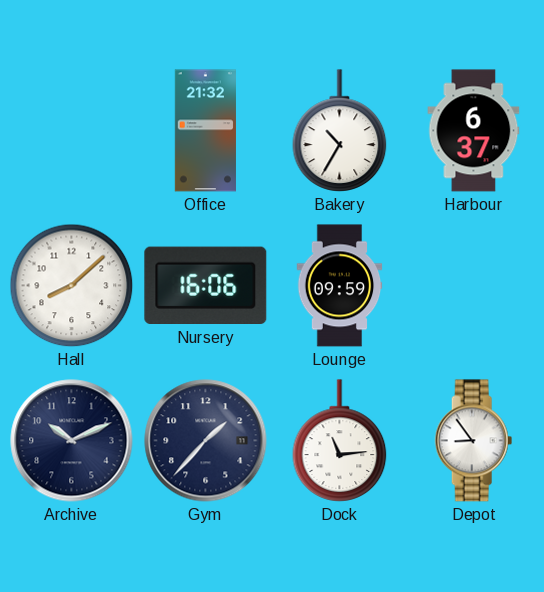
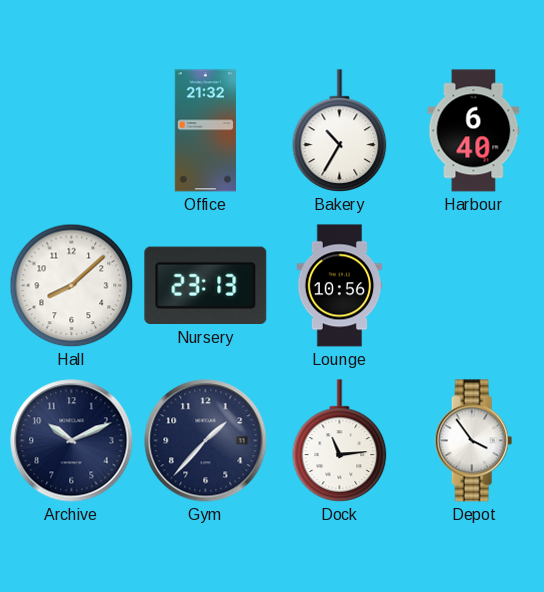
Harbour: 6:37 -> 6:40
Nursery: 16:06 -> 23:13
Lounge: 09:59 -> 10:56
Depot: 8:54 -> 3:54
